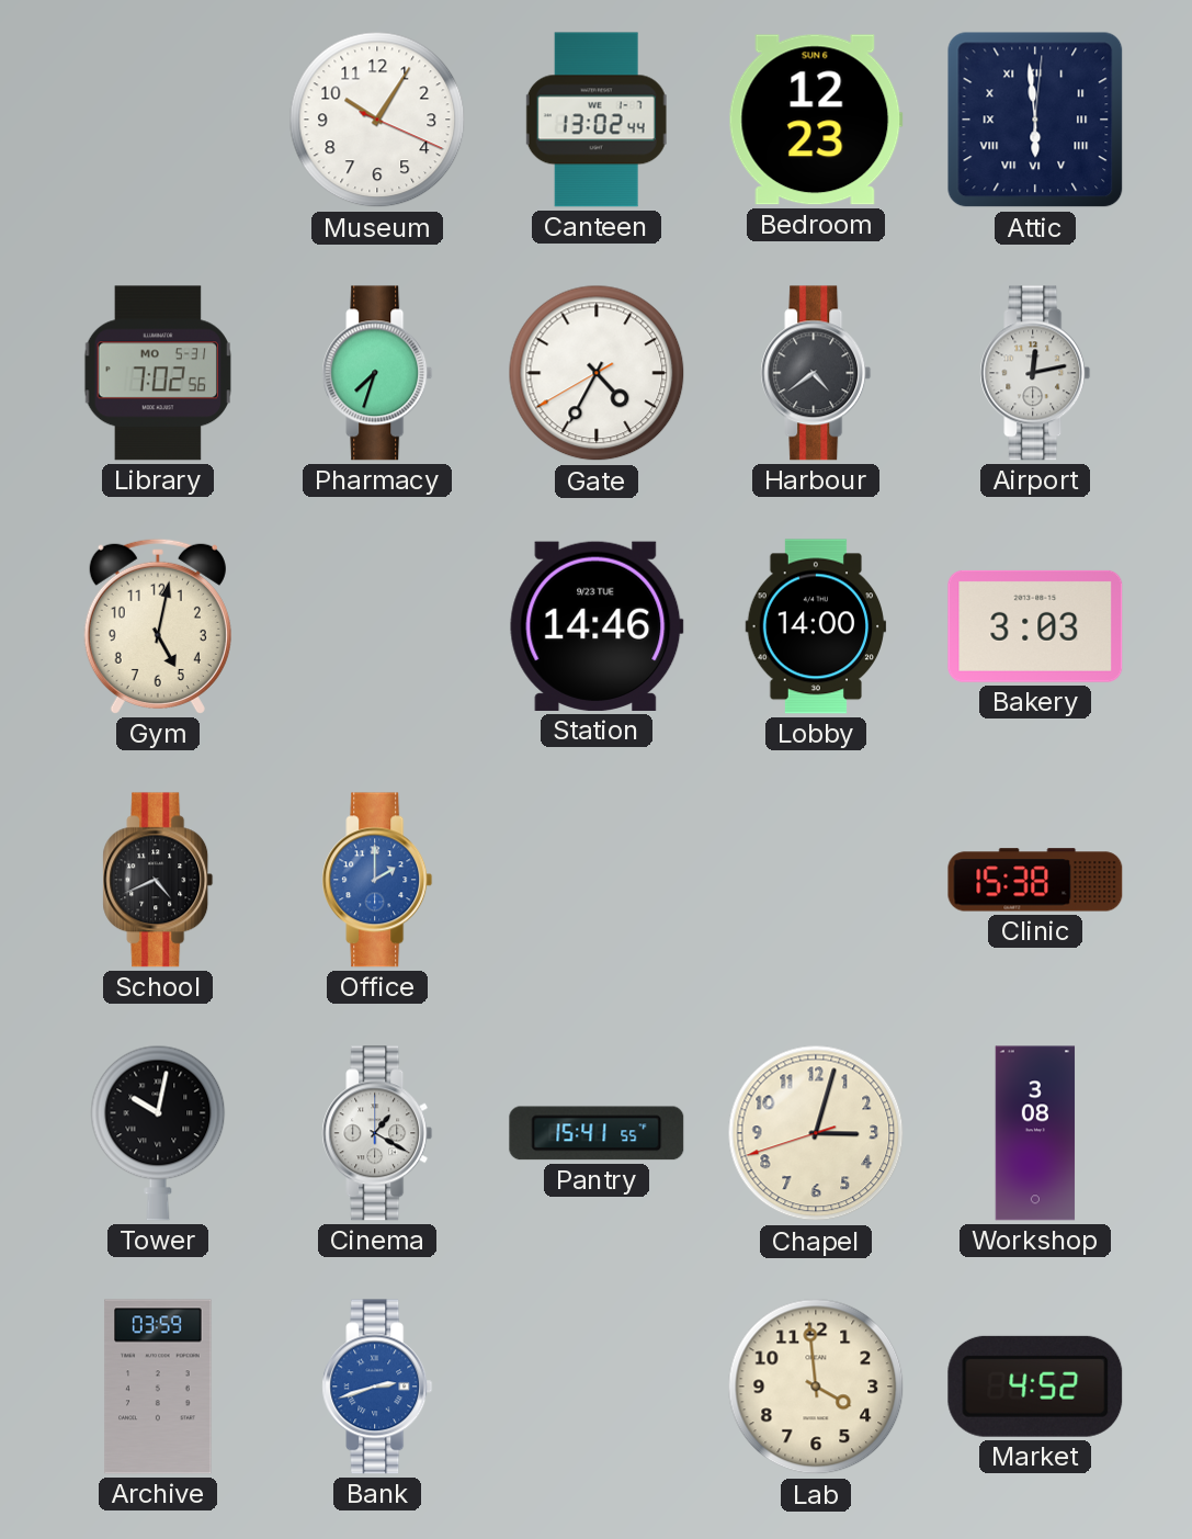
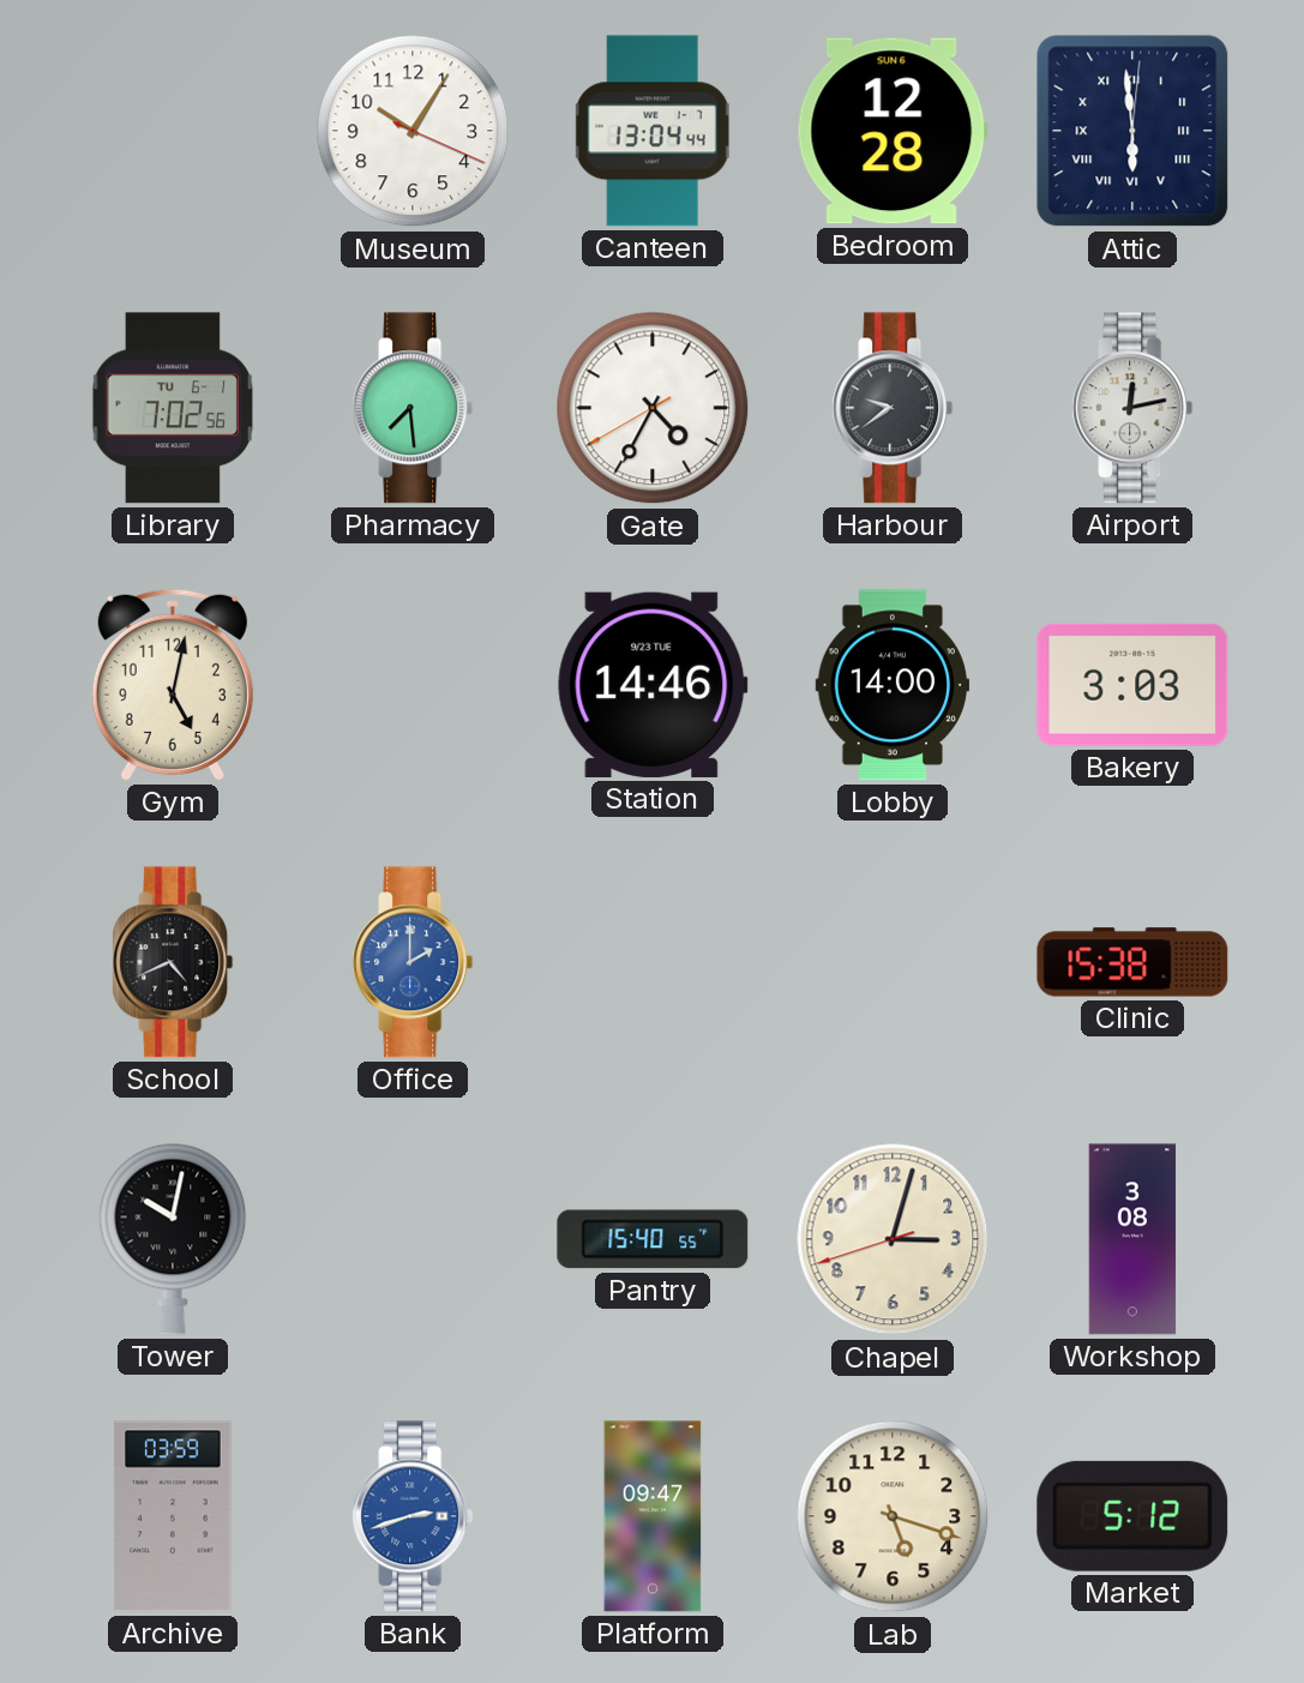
Canteen: 13:02 -> 13:04
Bedroom: 12:23 -> 12:28
Library date: MO 5-31 -> TU 6-1
Pharmacy: 7:33 -> 7:29
Harbour: 4:39 -> 9:39
Cinema: 1:20 -> none
Pantry: 15:41 -> 15:40
Platform: none -> 09:47
Lab: 3:59 -> 5:18
Market: 4:52 -> 5:12
